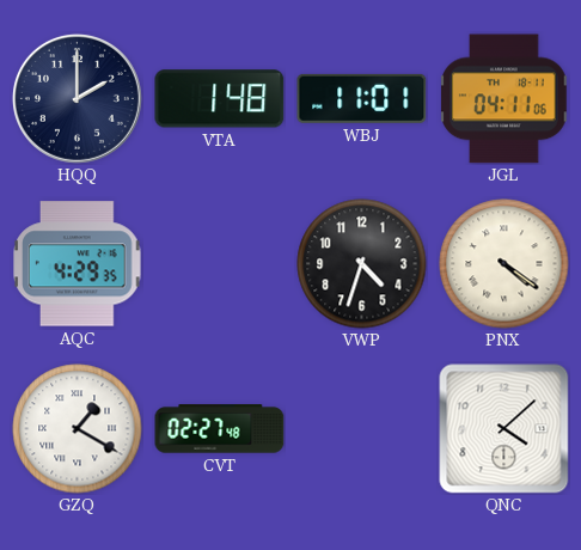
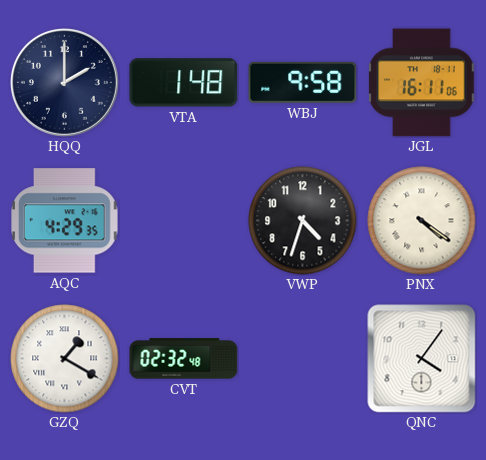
WBJ: 11:01 -> 9:58
JGL: 04:11 -> 16:11
CVT: 02:27 -> 02:32
QNC: 4:08 -> 4:06
